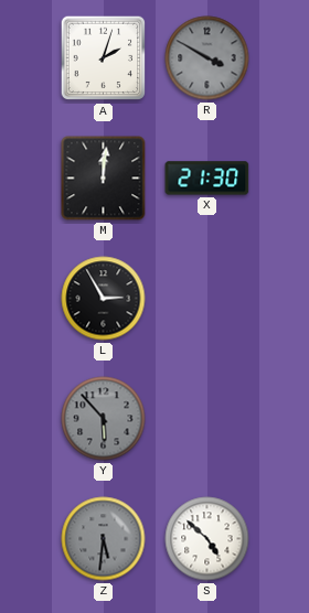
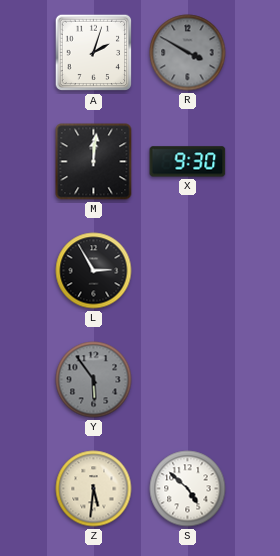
X: 21:30 -> 9:30
Y: 5:53 -> 5:54
Z dial: grey -> cream
